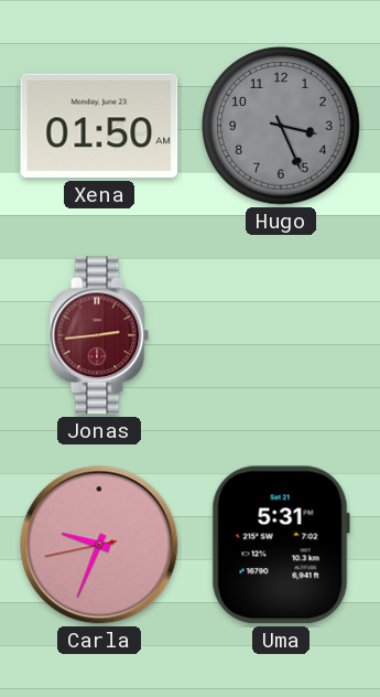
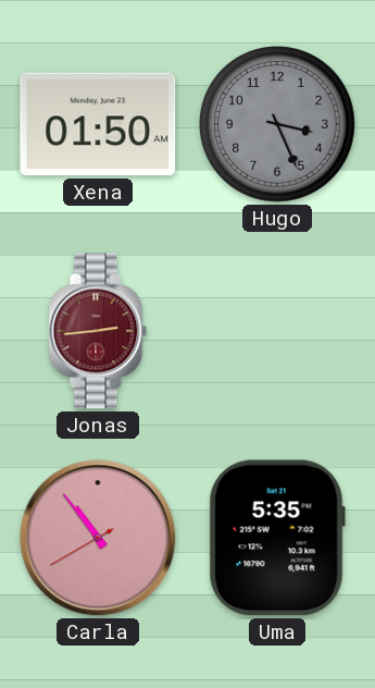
Carla: 9:33 -> 10:53
Uma: 5:31 -> 5:35
